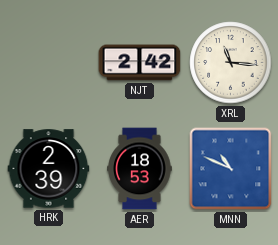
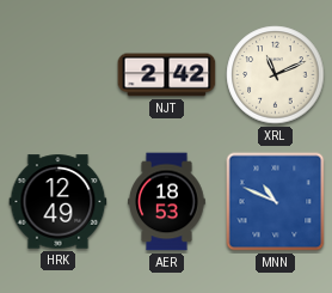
XRL: 11:16 -> 11:11
HRK: 2:39 -> 12:49
